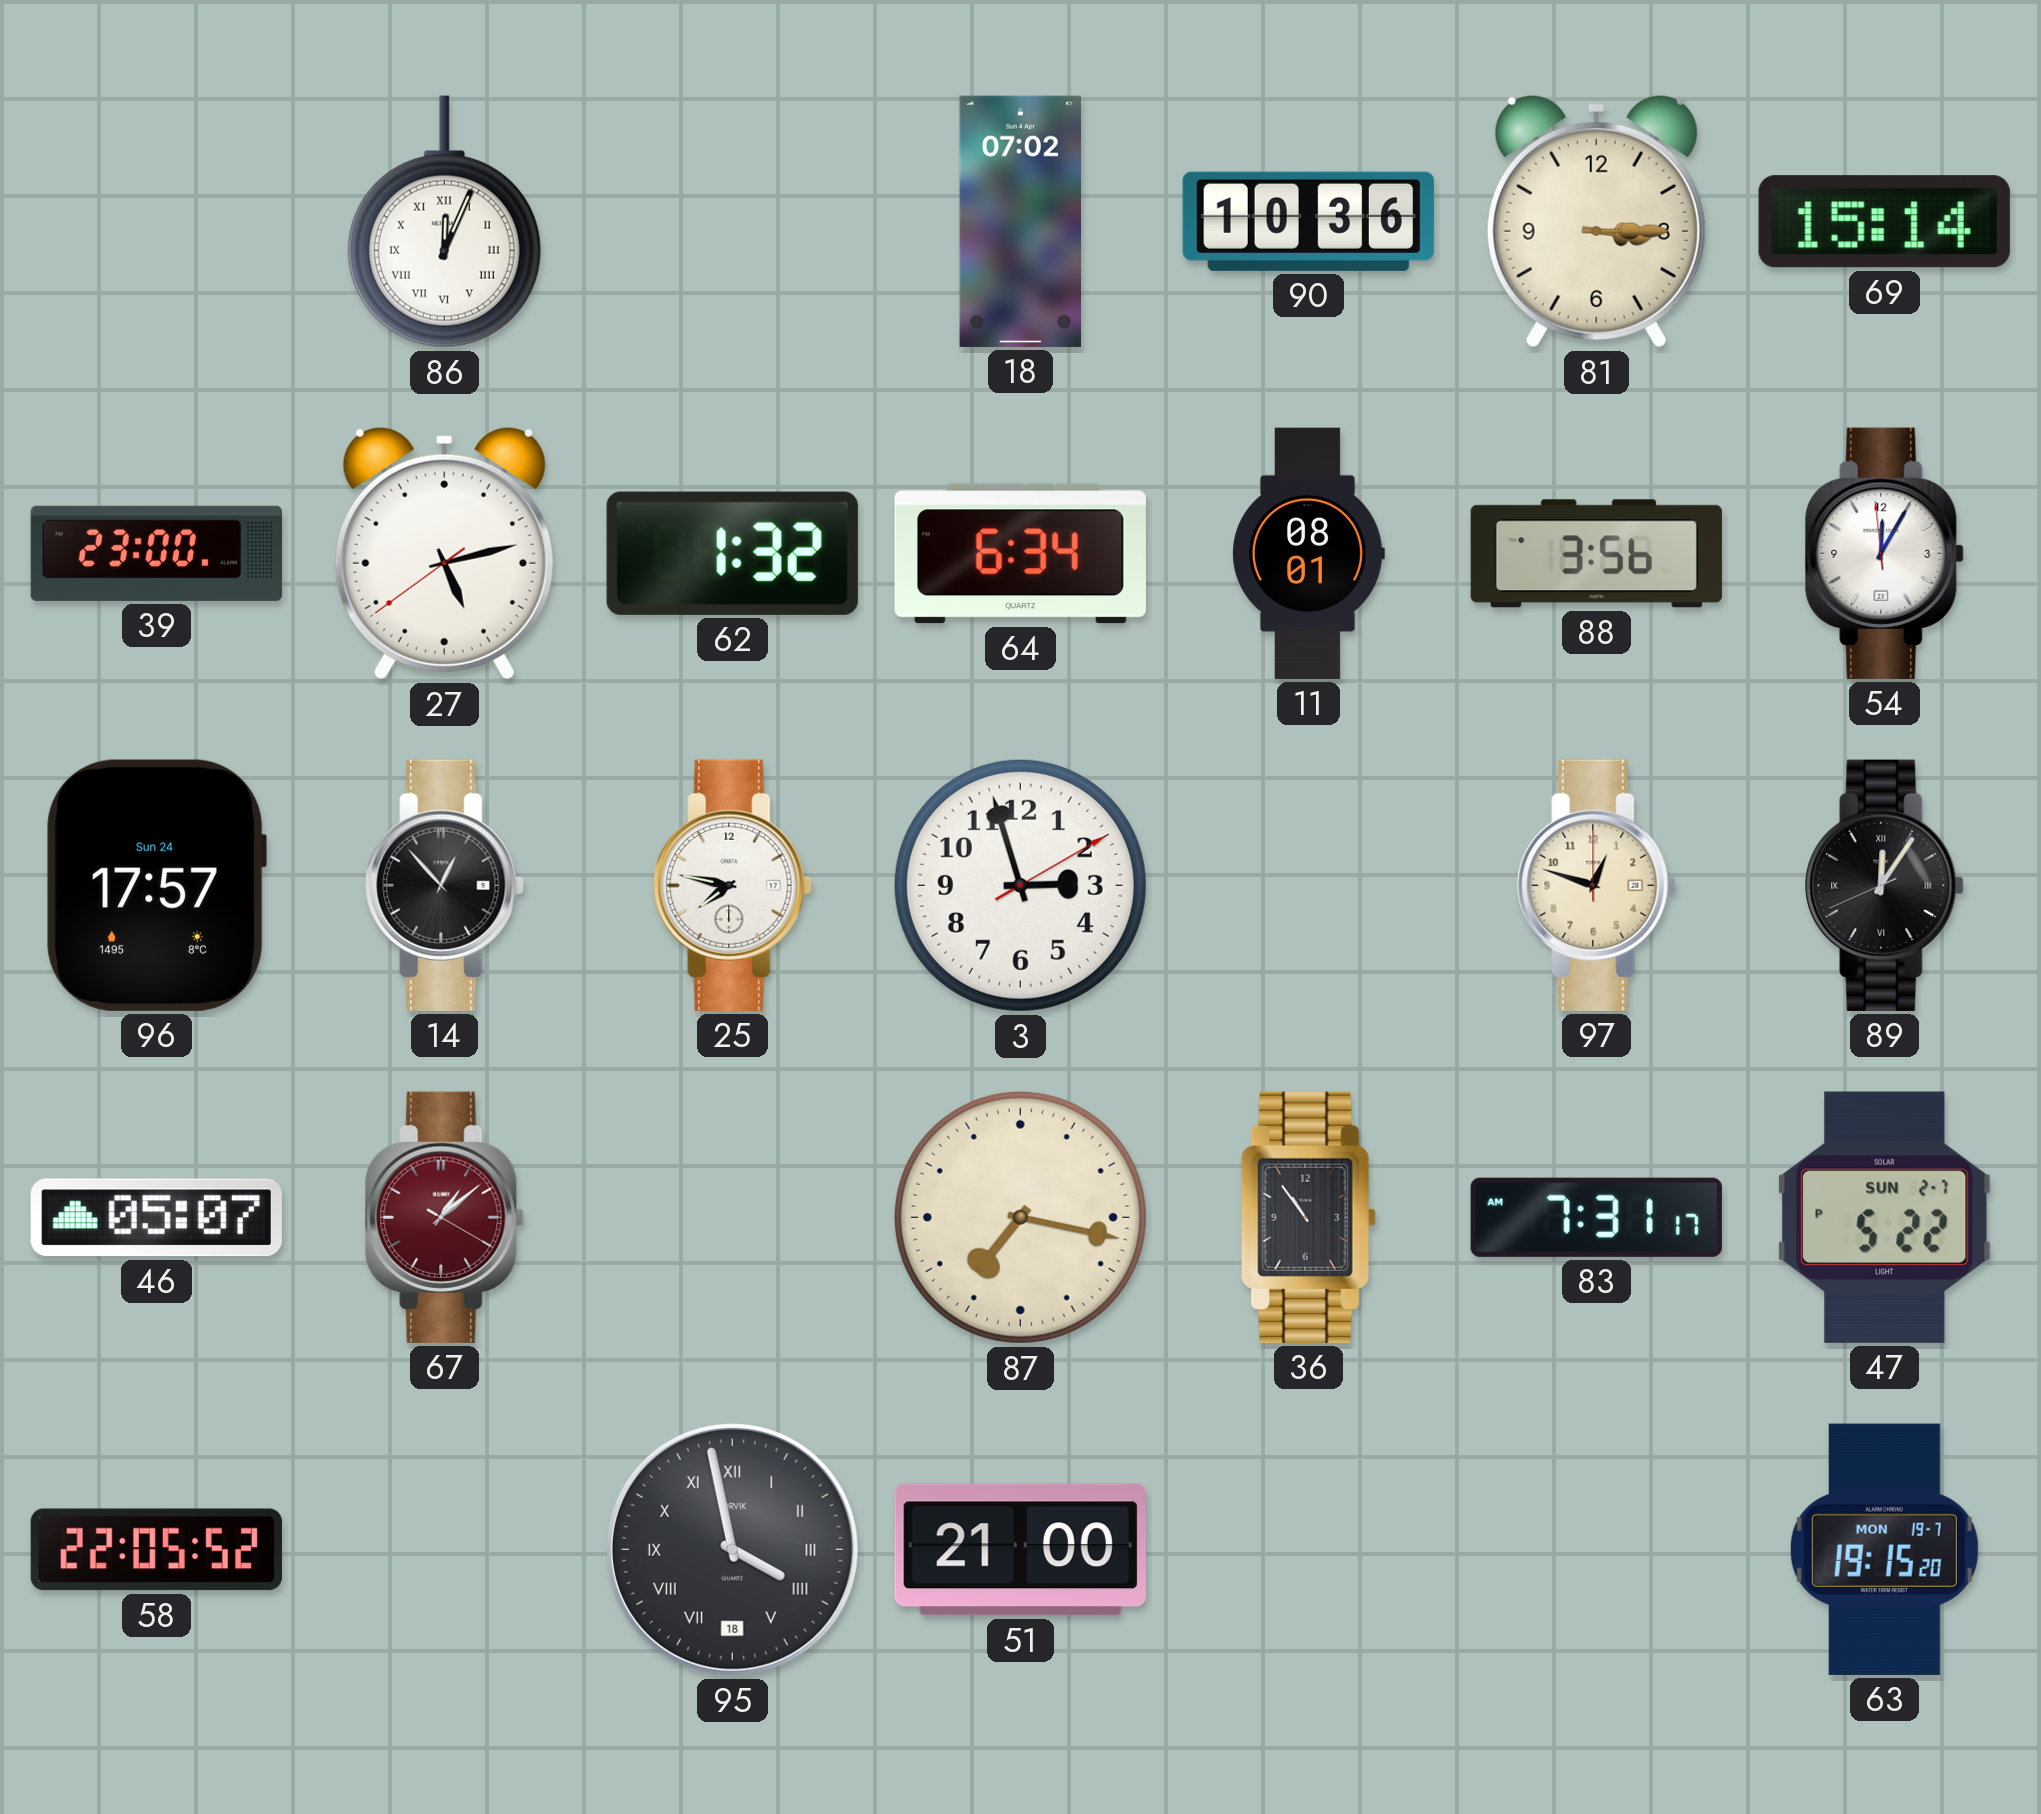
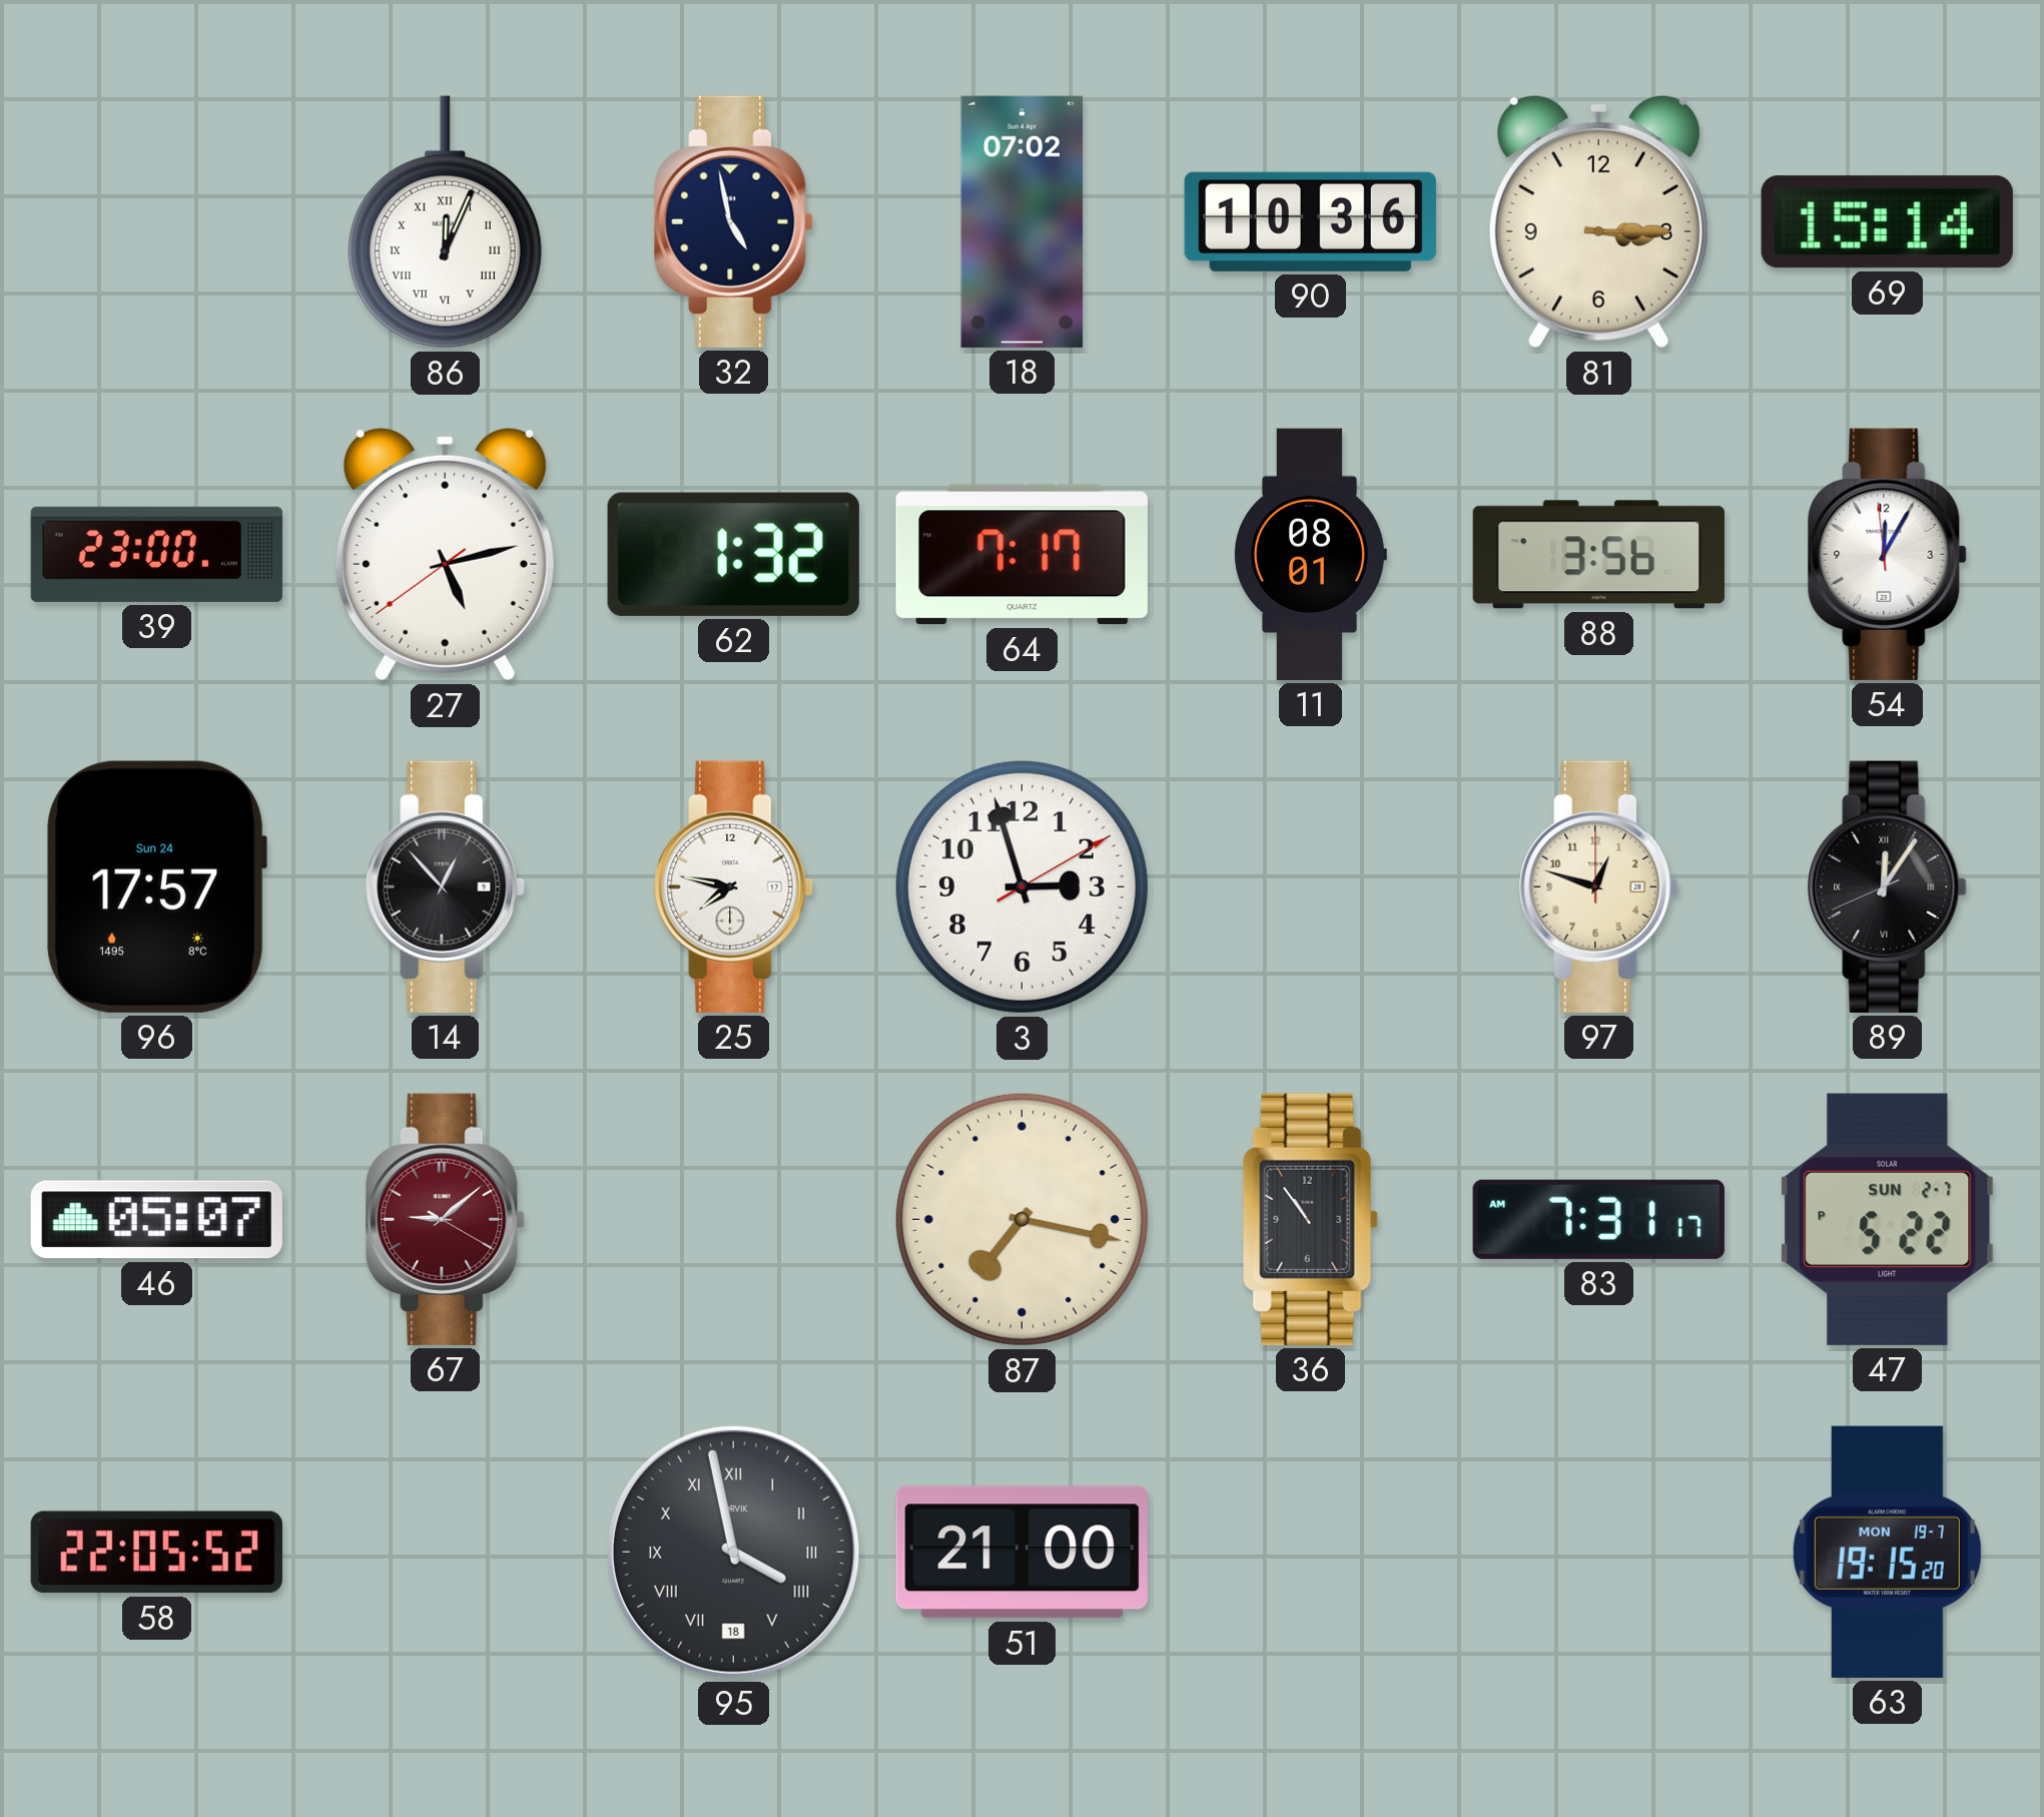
32: none -> 4:58
64: 6:34 -> 7:17
67: 1:08 -> 9:08
